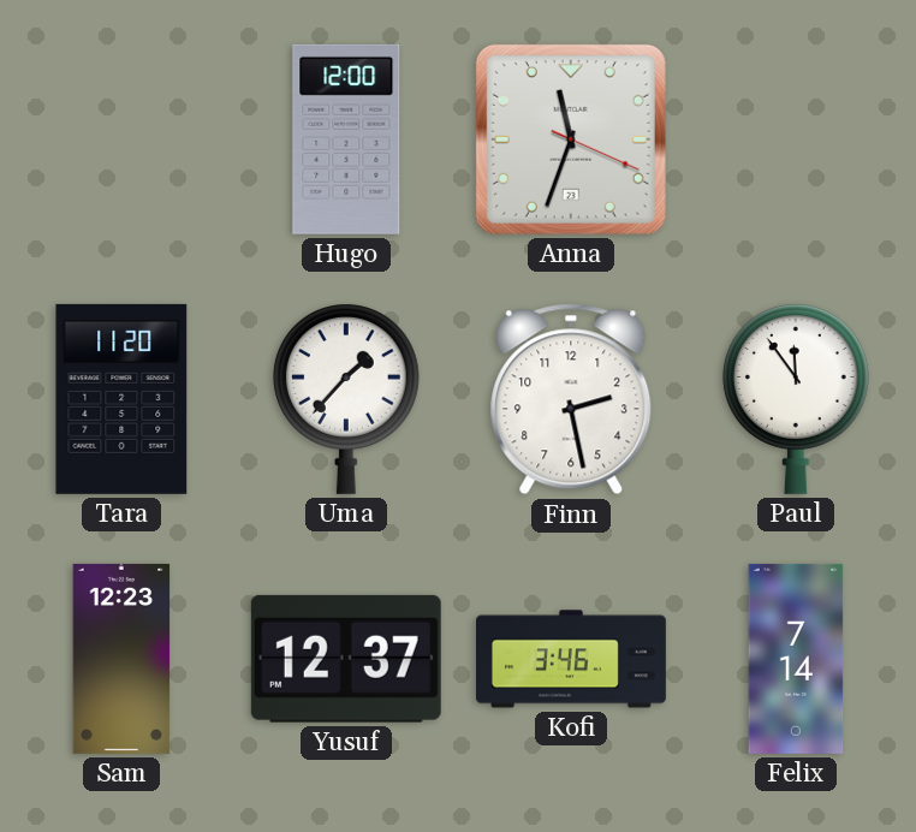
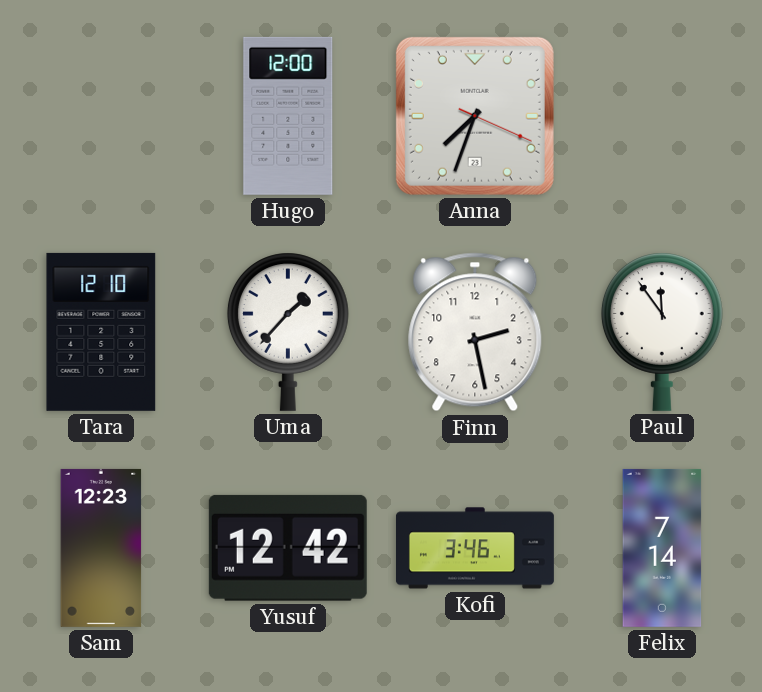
Anna: 11:33 -> 7:33
Tara: 11:20 -> 12:10
Yusuf: 12:37 -> 12:42
